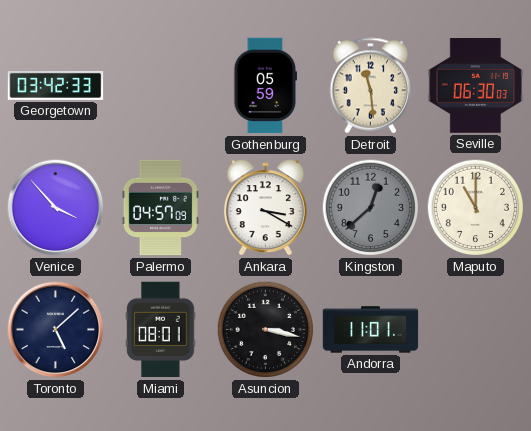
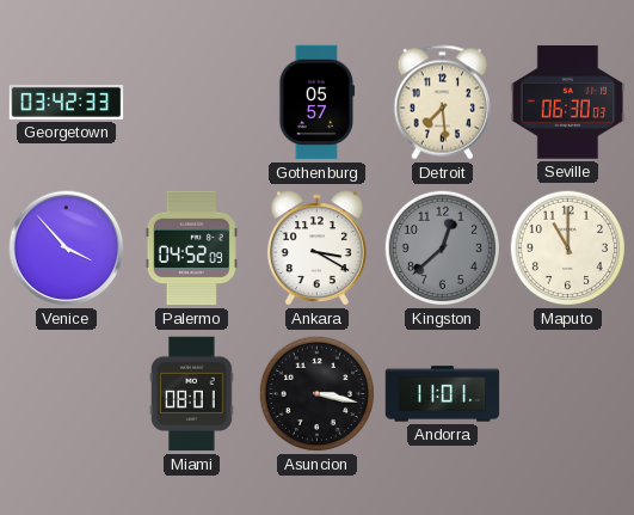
Gothenburg: 05:59 -> 05:57
Detroit: 11:29 -> 7:29
Palermo: 04:57 -> 04:52
Toronto: 5:08 -> none
